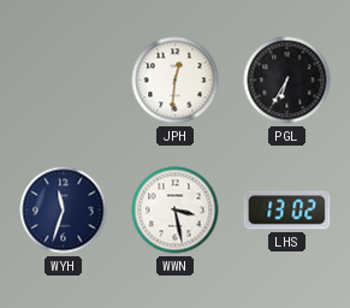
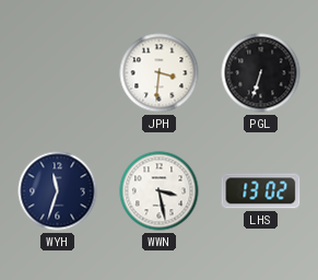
JPH: 12:31 -> 3:31
PGL: 6:35 -> 6:33
